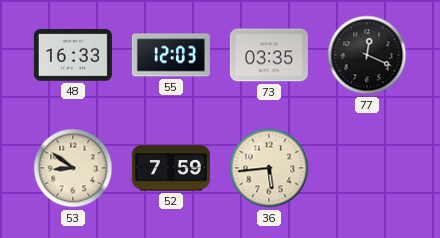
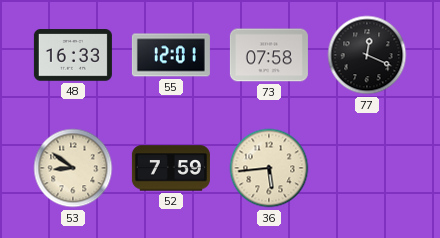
55: 12:03 -> 12:01
73: 03:35 -> 07:58
